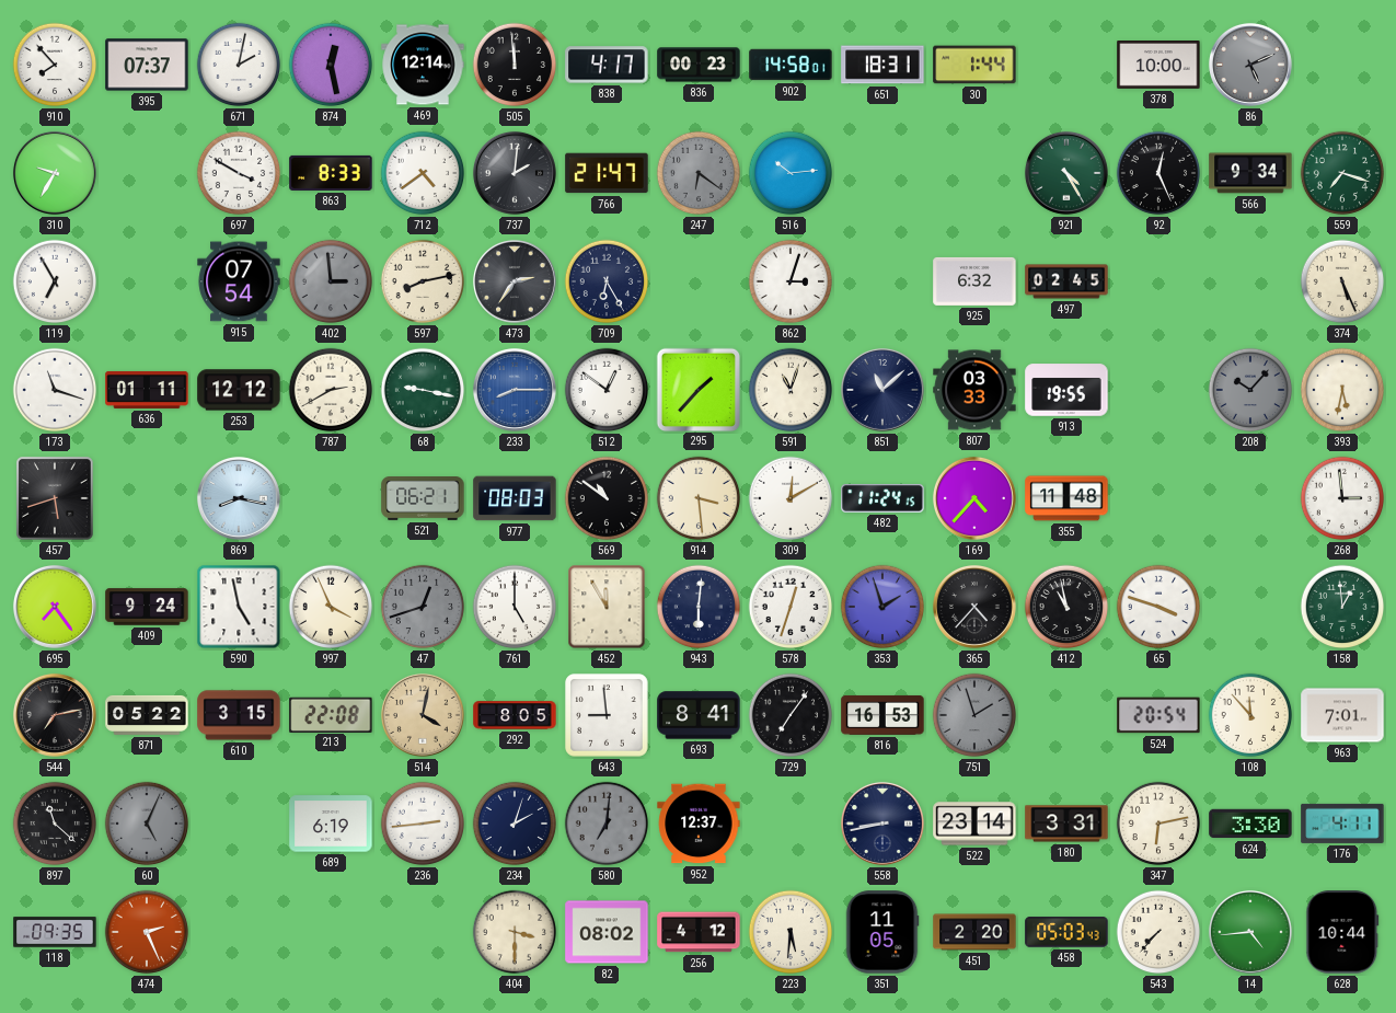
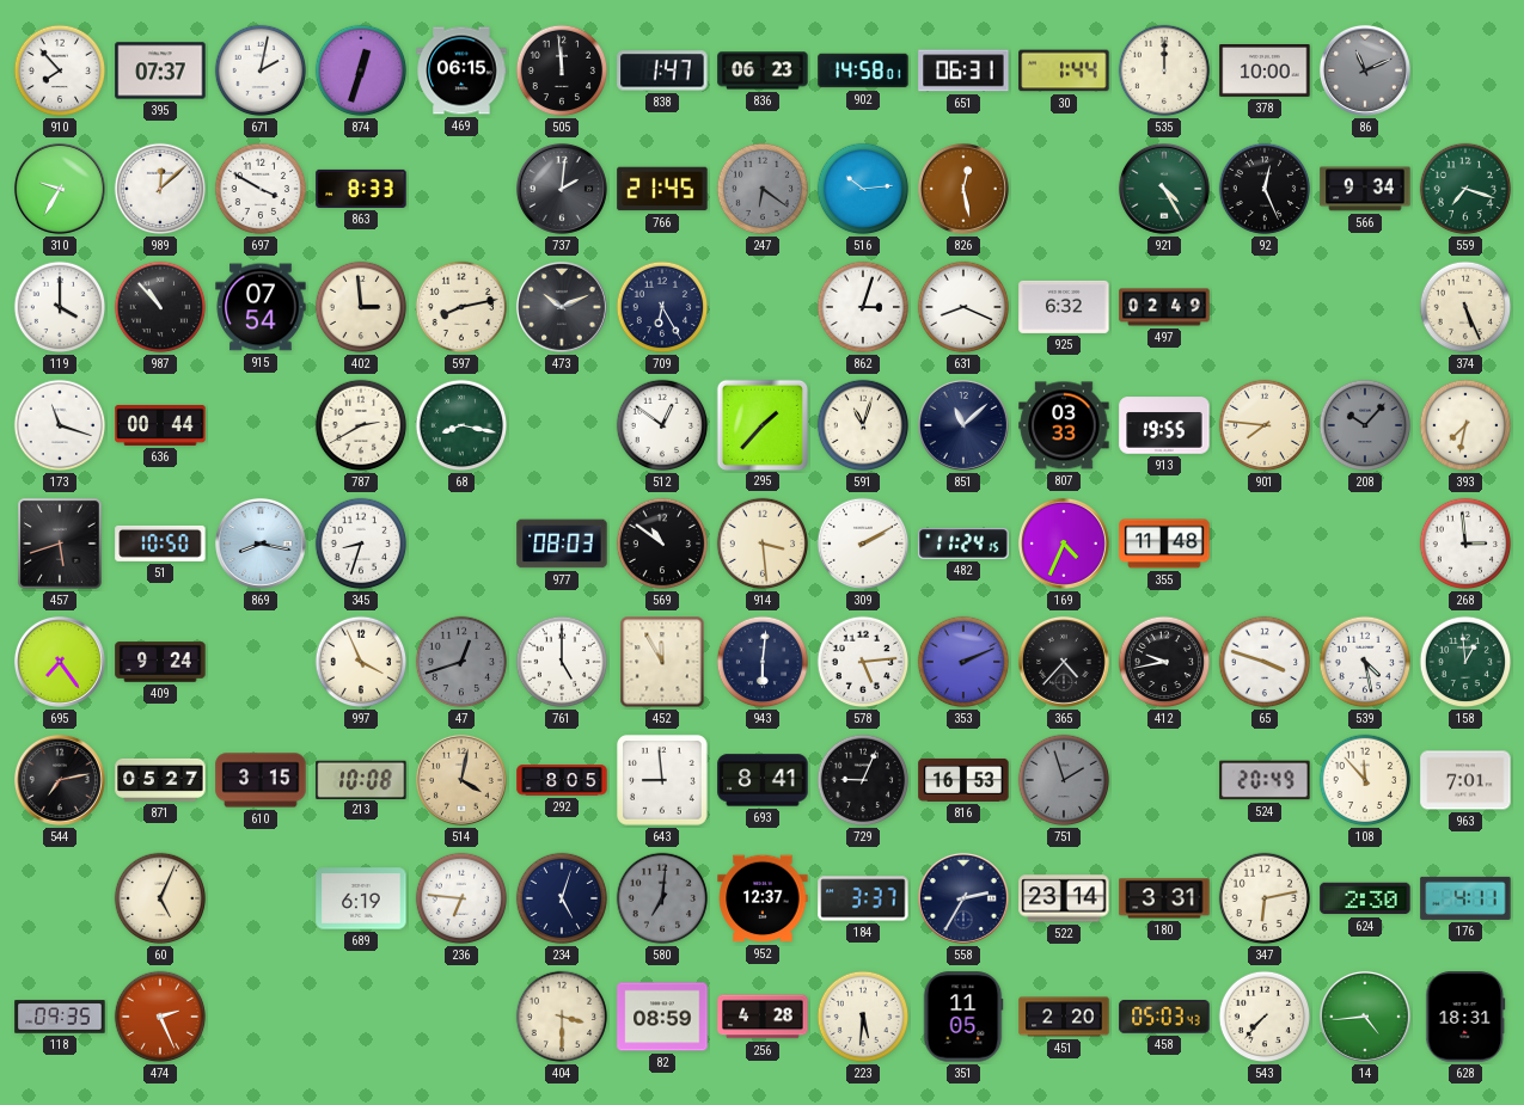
874: 12:28 -> 12:33
469: 12:14 -> 06:15
838: 4:17 -> 1:47
836: 00:23 -> 06:23
651: 18:31 -> 06:31
535: none -> 12:00
86: 5:11 -> 11:11
989: none -> 12:08
712: 4:39 -> none
766: 21:47 -> 21:45
826: none -> 12:28
119: 6:55 -> 4:00
987: none -> 10:53
402 dial: grey -> cream
473: 2:36 -> 10:11
631: none -> 8:19
497: 02:45 -> 02:49
636: 01:11 -> 00:44
253: 12:12 -> none
68: 9:17 -> 8:17
233: 8:15 -> none
901: none -> 7:46
393: 5:32 -> 7:32
51: none -> 10:50
345: none -> 8:33
521: 06:21 -> none
309: 12:10 -> 2:10
169: 4:37 -> 4:34
590: 4:58 -> none
578: 12:33 -> 5:14
353: 1:57 -> 2:11
412: 10:58 -> 9:43
539: none -> 4:28
871: 05:22 -> 05:27
213: 22:08 -> 10:08
729: 7:06 -> 9:04
524: 20:54 -> 20:49
897: 11:22 -> none
60 dial: grey -> cream
236: 2:44 -> 6:46
234: 2:03 -> 5:03
184: none -> 3:37
558: 8:43 -> 2:35
624: 3:30 -> 2:30
82: 08:02 -> 08:59
256: 4:12 -> 4:28
628: 10:44 -> 18:31
